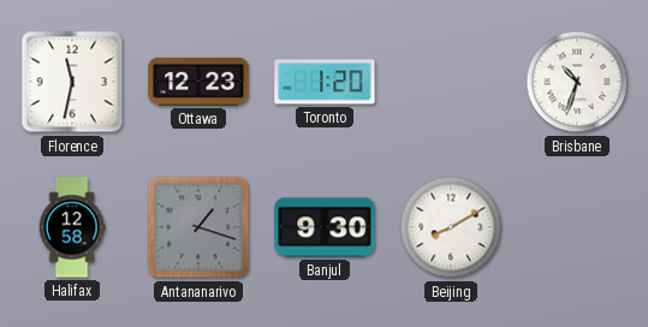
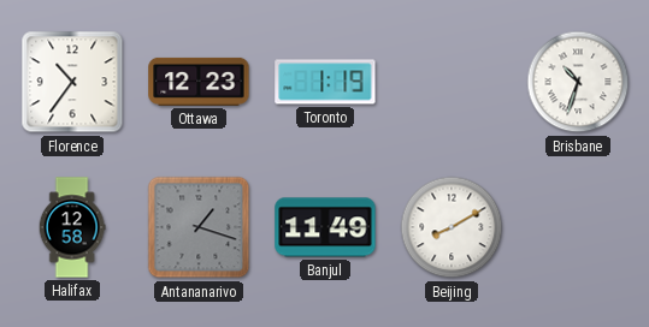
Florence: 11:32 -> 10:36
Toronto: 1:20 -> 1:19
Banjul: 9:30 -> 11:49
